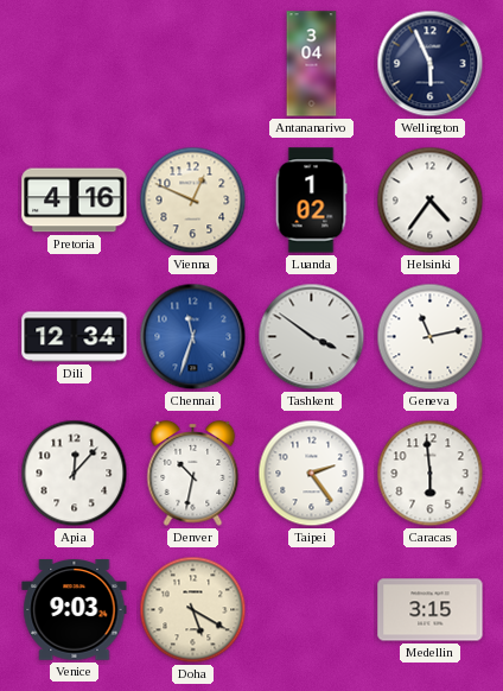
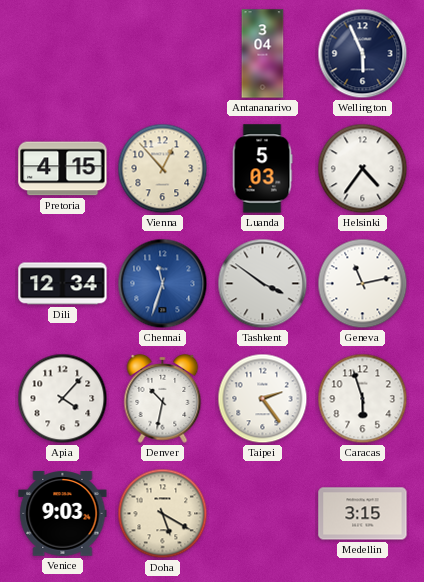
Pretoria: 4:16 -> 4:15
Vienna: 12:49 -> 12:53
Luanda: 1:02 -> 5:03
Apia: 12:07 -> 4:07
Caracas: 5:59 -> 5:57
